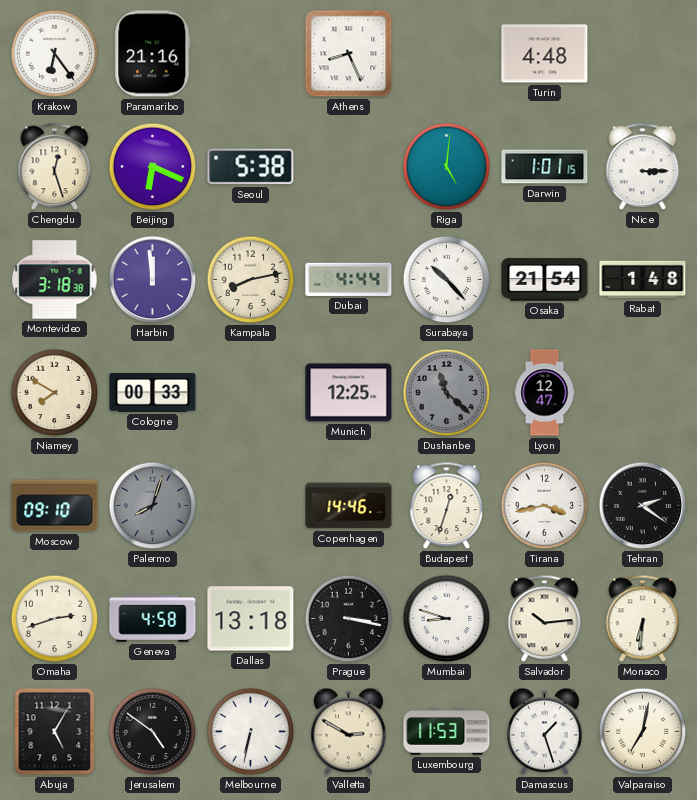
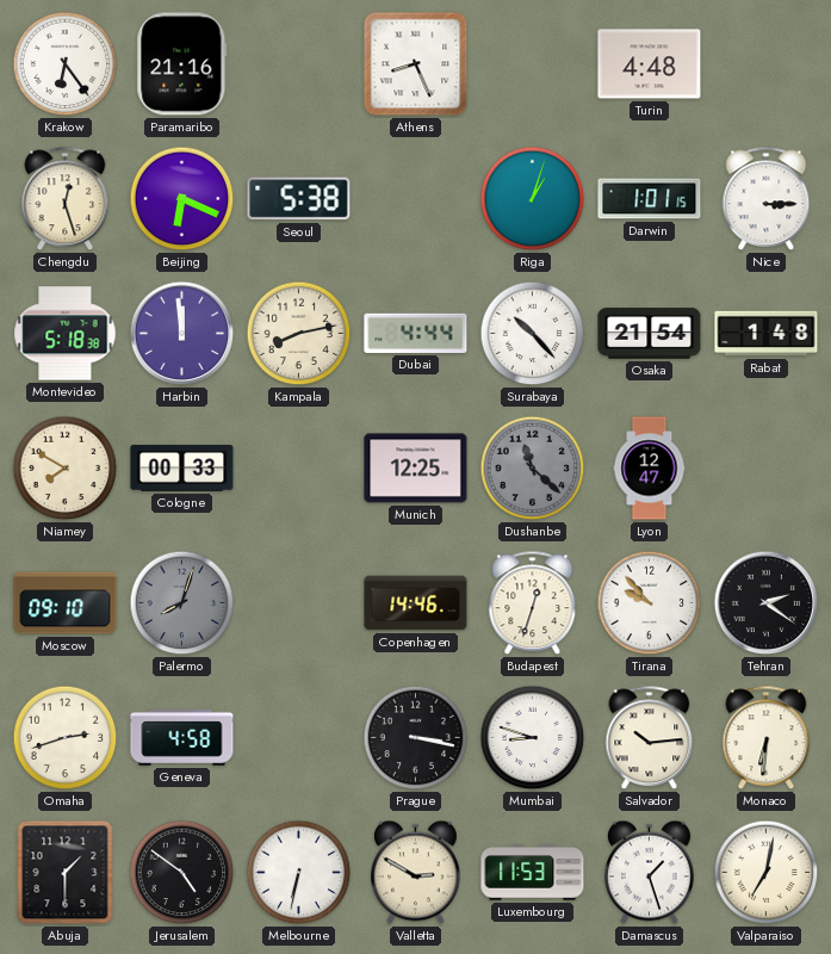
Riga: 5:01 -> 1:03
Montevideo: 3:18 -> 5:18
Tirana: 3:43 -> 9:53
Dallas: 13:18 -> none
Abuja: 5:05 -> 1:30
